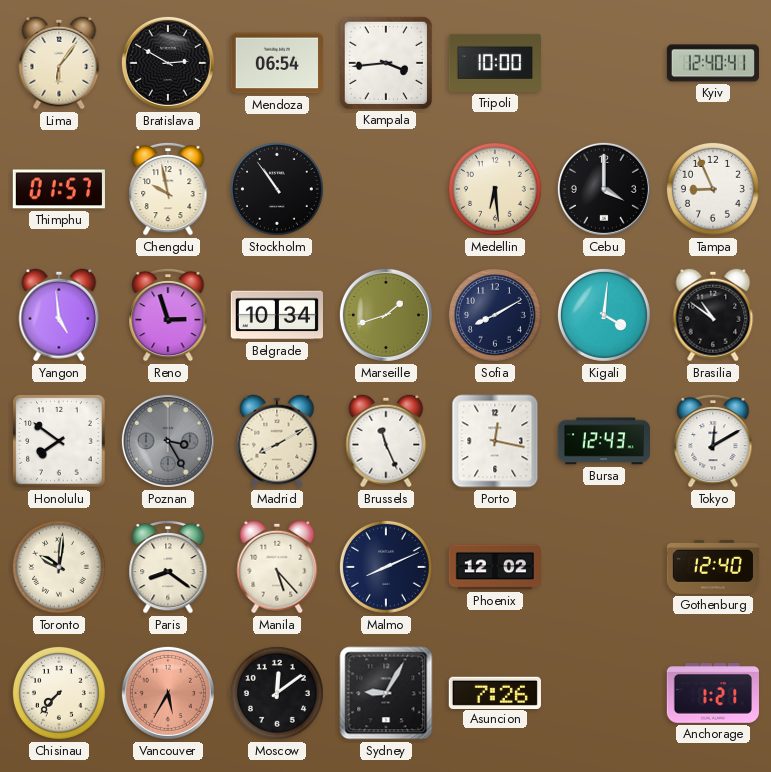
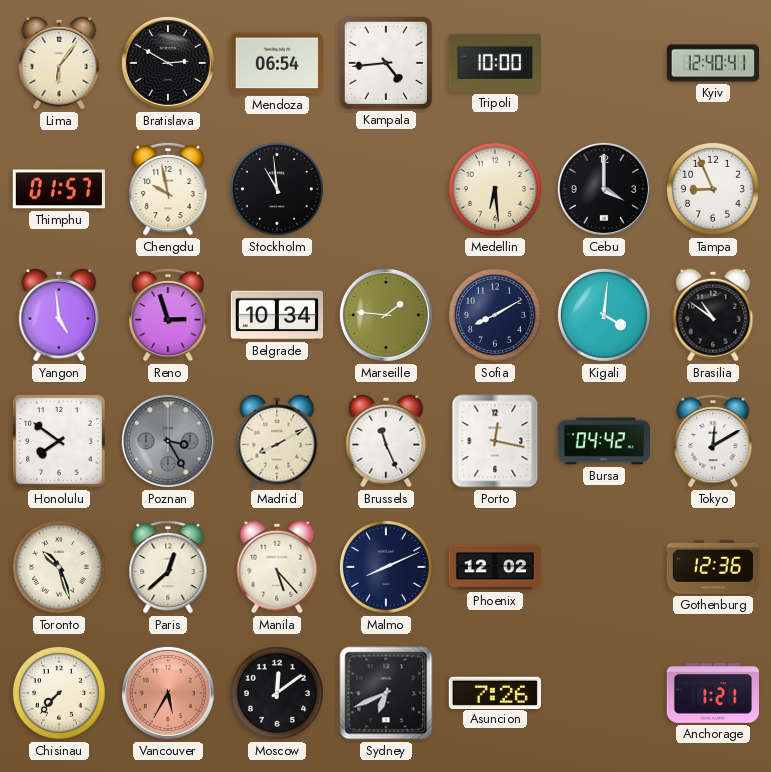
Kampala: 3:44 -> 4:44
Stockholm: 10:54 -> 10:59
Marseille: 1:42 -> 1:46
Bursa: 12:43 -> 04:42
Toronto: 10:01 -> 10:27
Paris: 8:21 -> 12:38
Gothenburg: 12:40 -> 12:36
Sydney: 9:05 -> 6:41
